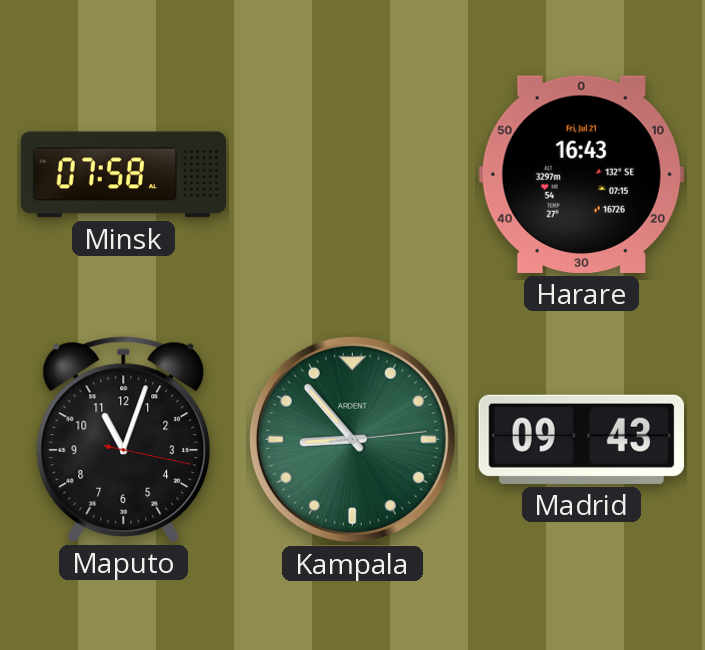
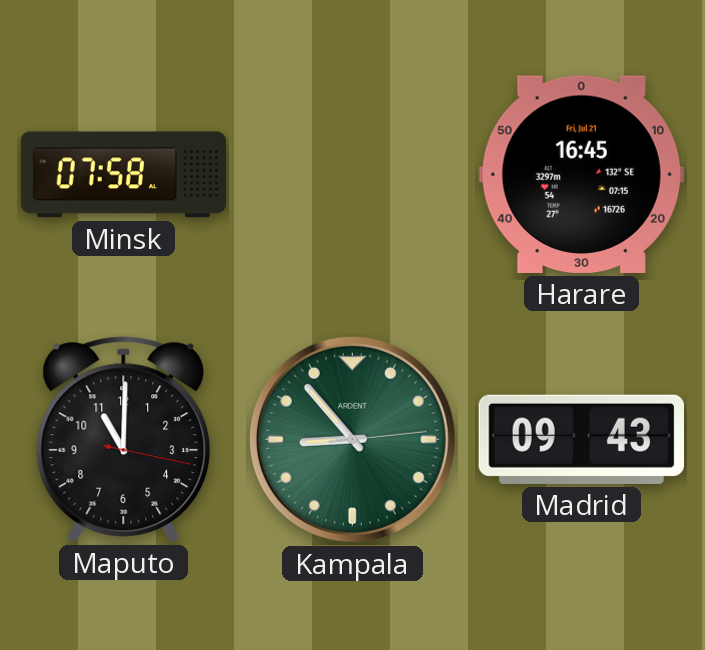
Harare: 16:43 -> 16:45
Maputo: 11:03 -> 11:00
